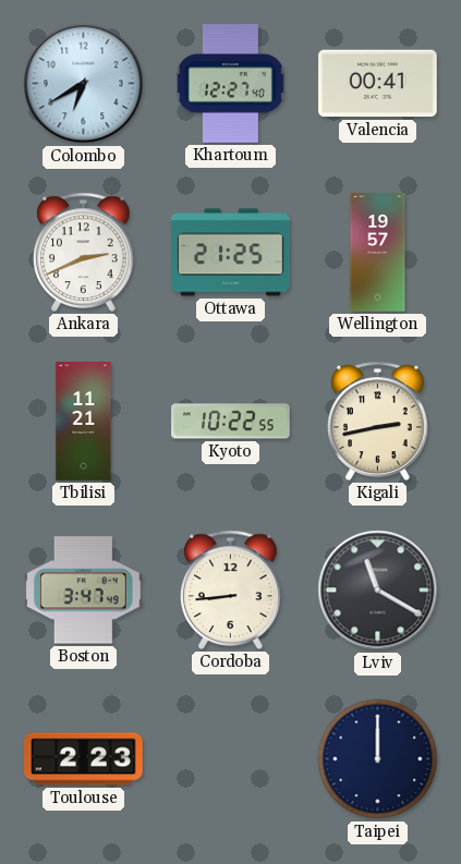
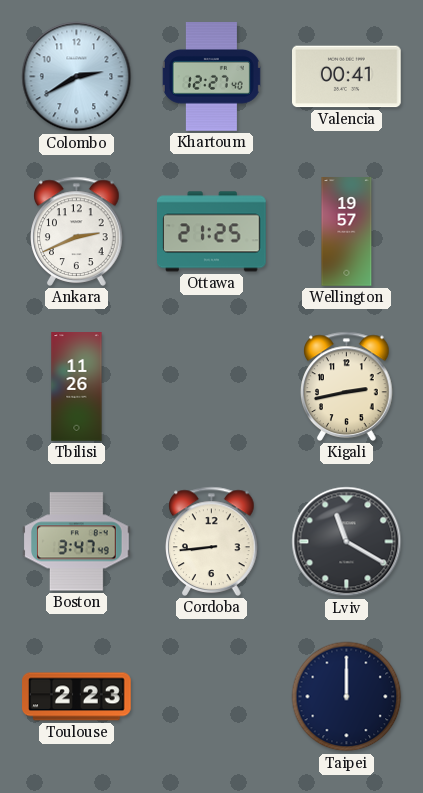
Colombo: 6:40 -> 2:40
Tbilisi: 11:21 -> 11:26
Kyoto: 10:22 -> none
